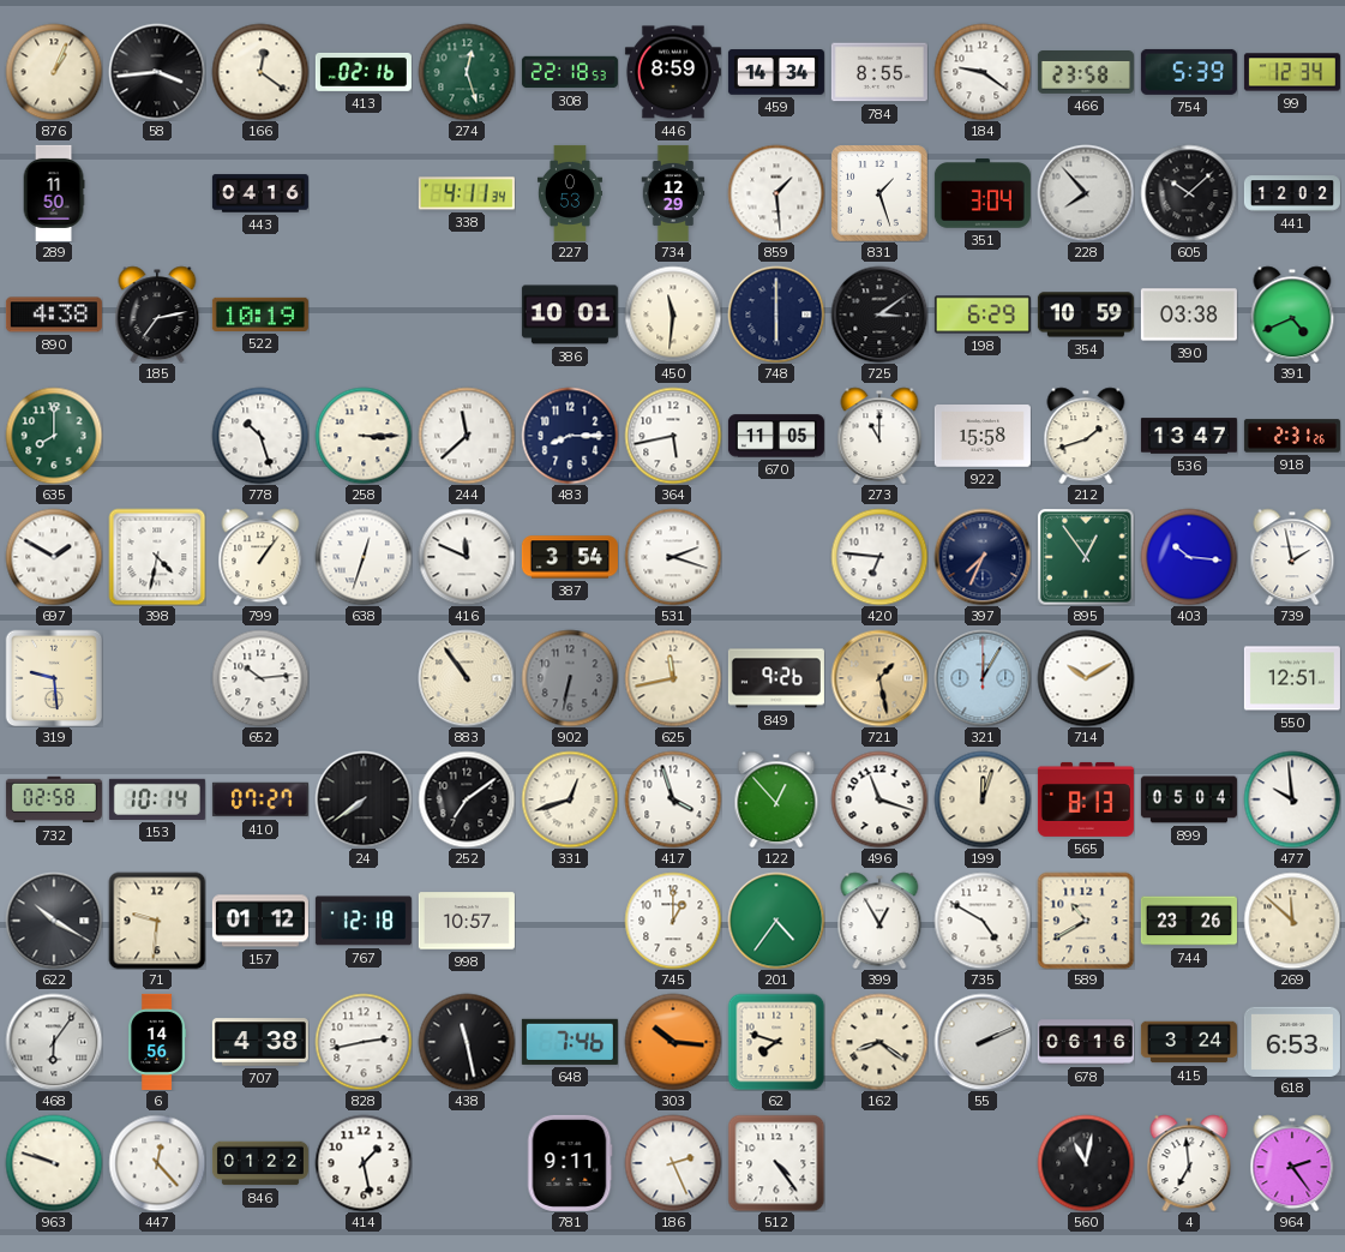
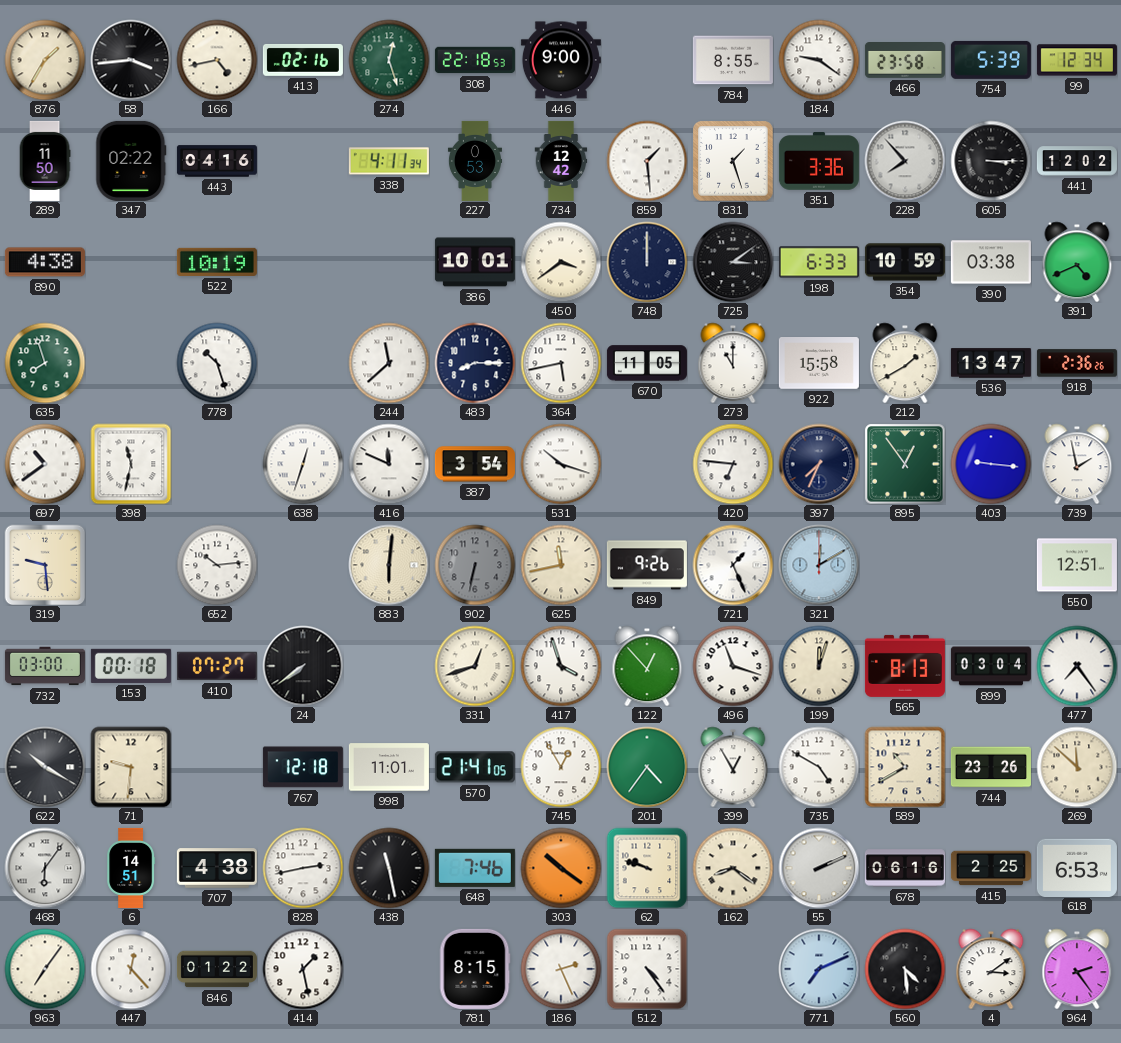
876: 1:04 -> 1:35
166: 12:21 -> 4:43
446: 8:59 -> 9:00
459: 14:34 -> none
347: none -> 02:22
734: 12:29 -> 12:42
351: 3:04 -> 3:36
605: 10:08 -> 3:15
185: 7:13 -> none
450: 11:31 -> 3:39
748: 6:00 -> 12:00
198: 6:29 -> 6:33
635: 8:00 -> 7:57
258: 3:15 -> none
212: 1:42 -> 1:40
918: 2:31 -> 2:36
697: 1:50 -> 10:39
398: 4:32 -> 11:32
799: 1:06 -> none
531: 2:18 -> 10:18
403: 10:16 -> 9:16
883: 10:54 -> 6:01
721: 1:28 -> 1:26
721 dial: champagne -> white
321: 12:05 -> 12:10
714: 10:10 -> none
732: 02:58 -> 03:00
153: 10:14 -> 00:18
252: 7:09 -> none
899: 05:04 -> 03:04
477: 9:59 -> 7:24
157: 01:12 -> none
998: 10:57 -> 11:01
570: none -> 21:41
745: 1:00 -> 12:55
6: 14:56 -> 14:51
303: 10:16 -> 10:21
62: 7:48 -> 9:48
415: 3:24 -> 2:25
963: 9:48 -> 7:06
781: 9:11 -> 8:15
771: none -> 7:11
560: 11:02 -> 4:29
4: 6:59 -> 3:09
